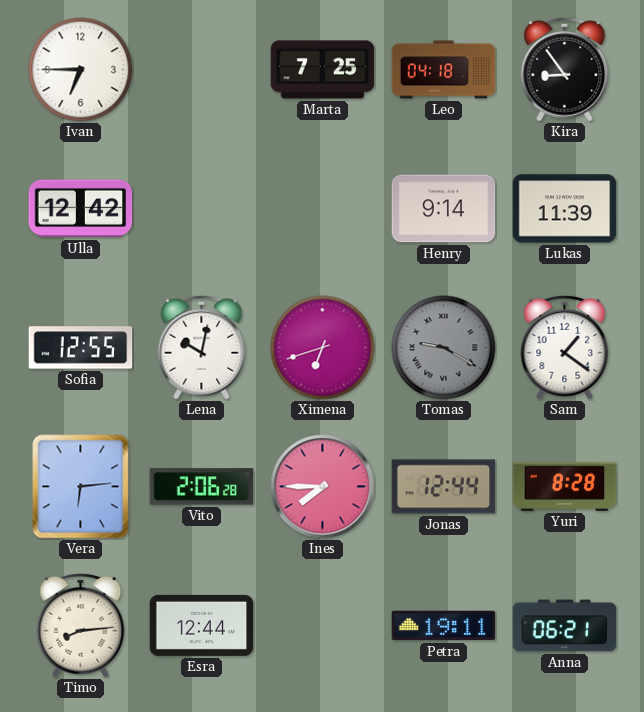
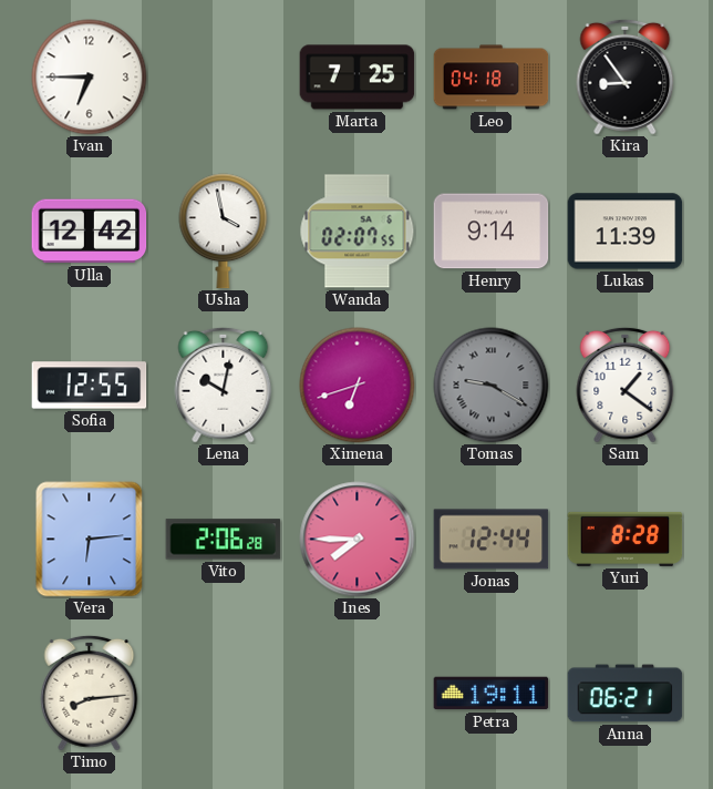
Usha: none -> 3:58
Wanda: none -> 02:07
Esra: 12:44 -> none
